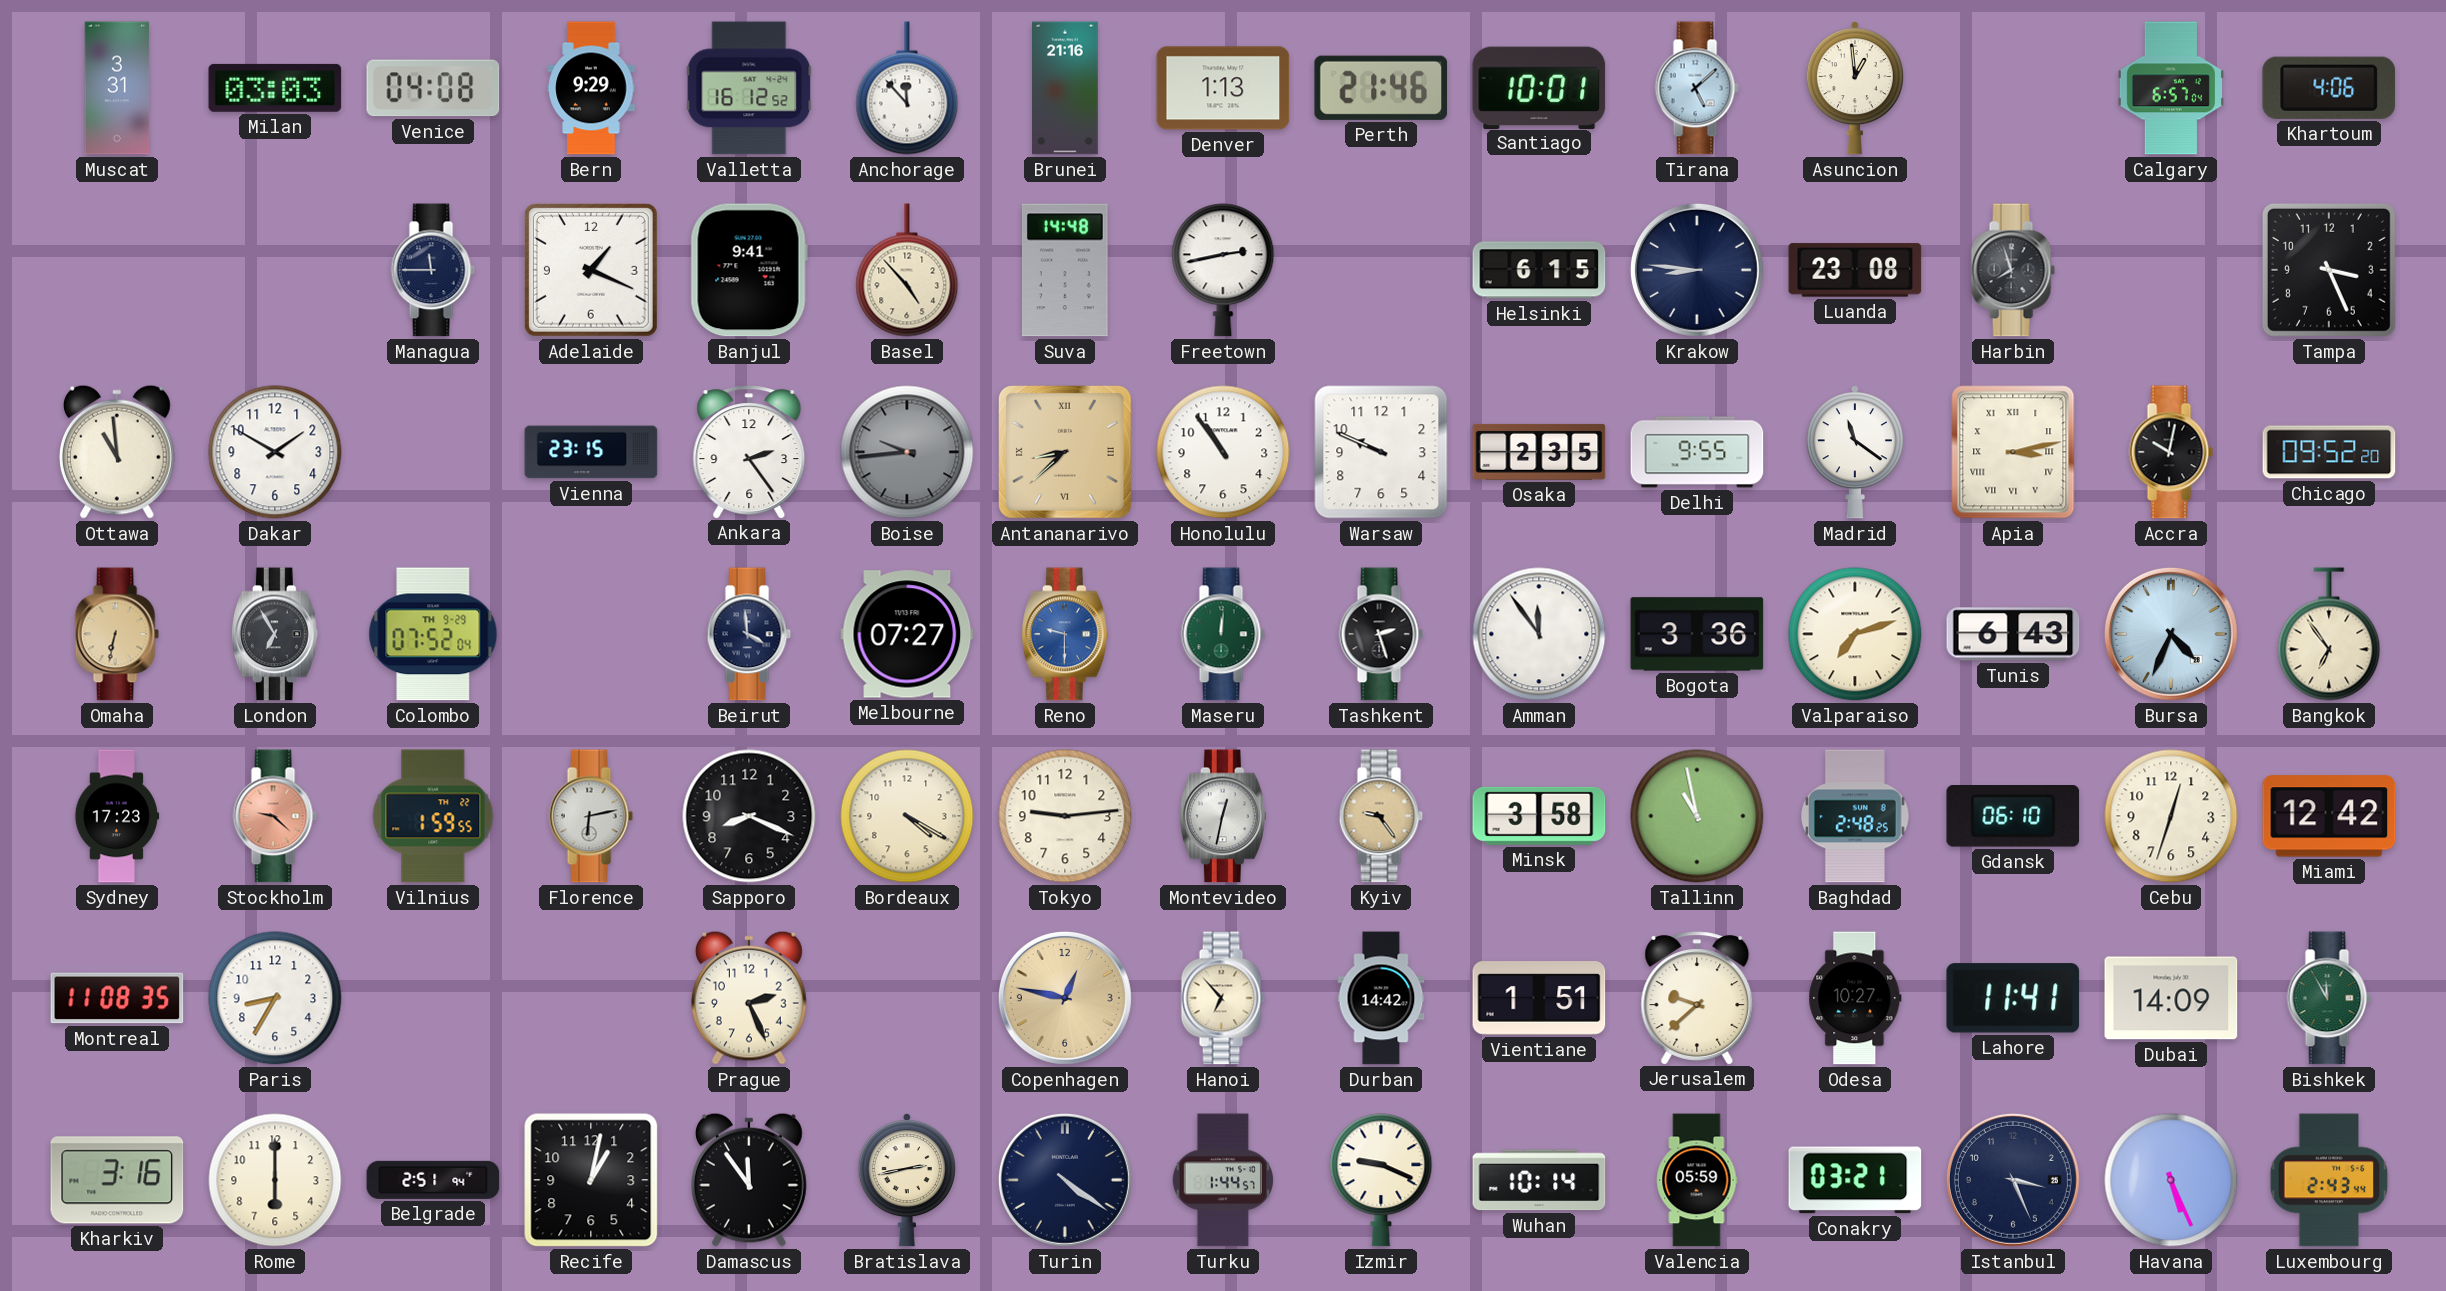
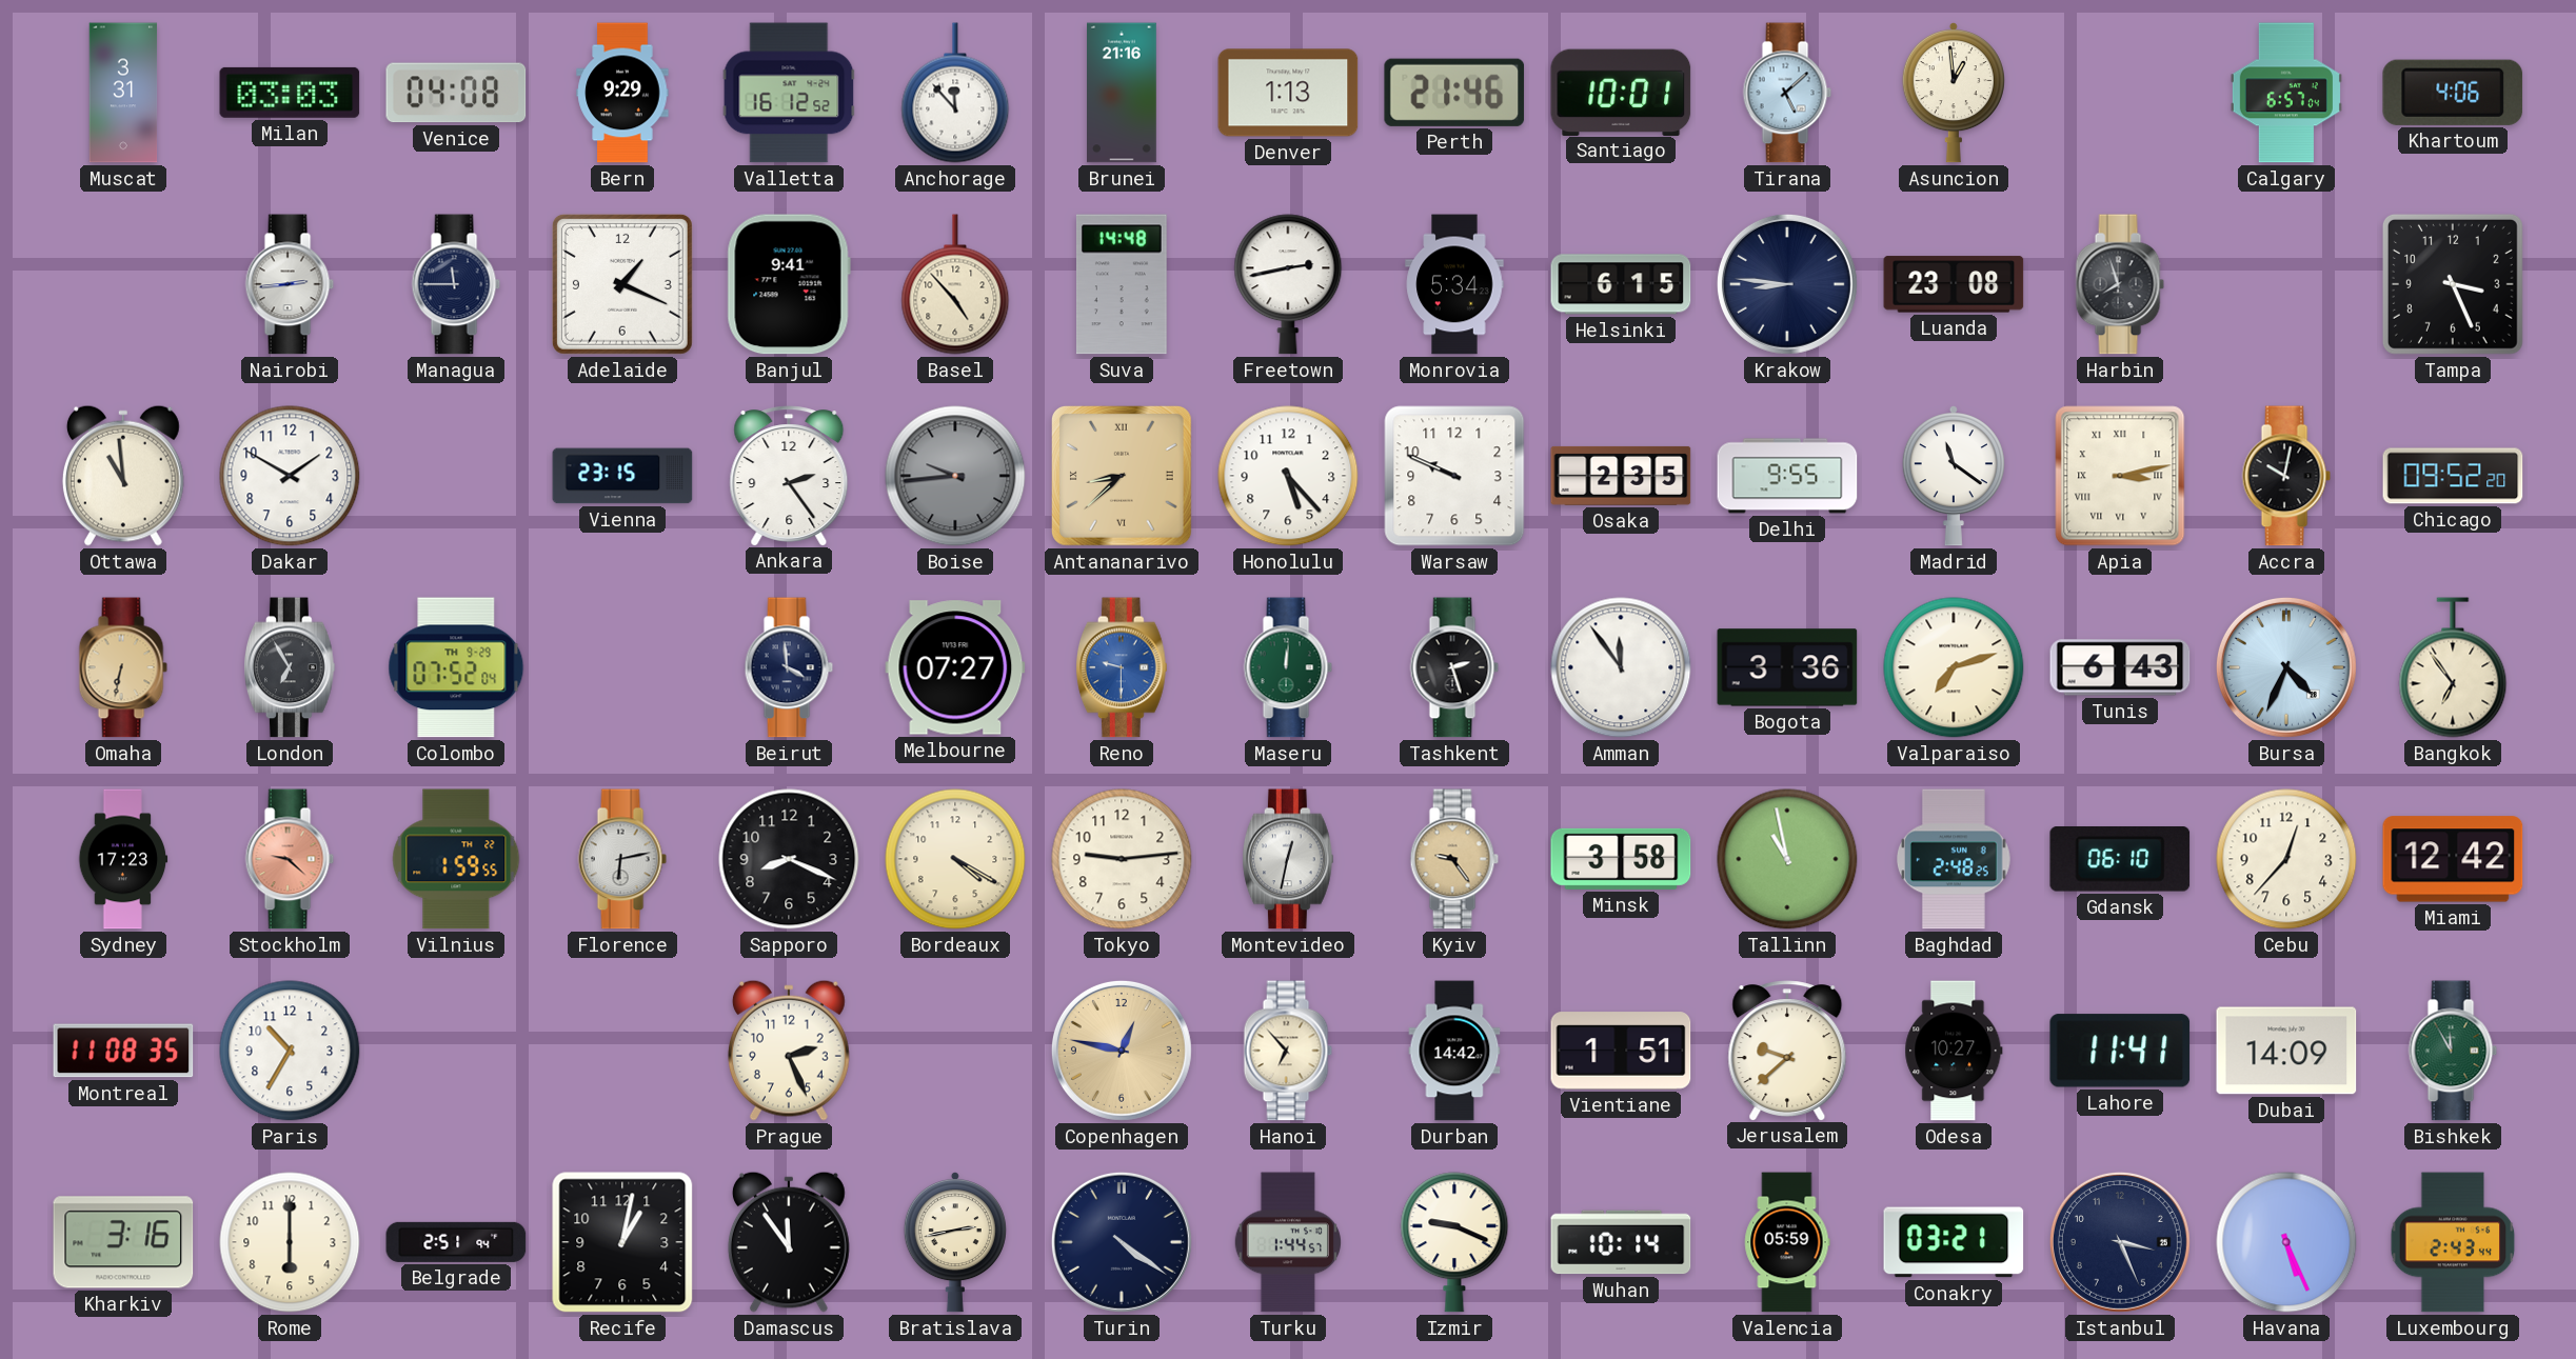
Nairobi: none -> 2:44
Monrovia: none -> 5:34
Honolulu: 10:54 -> 5:23
Cebu: 12:33 -> 12:37
Paris: 8:35 -> 10:35
